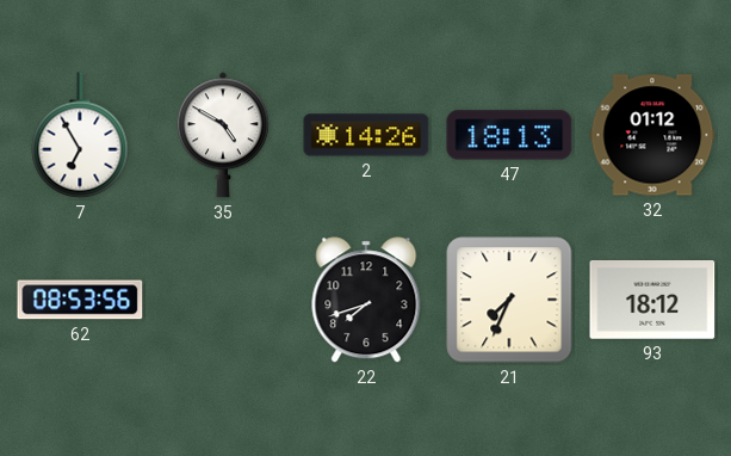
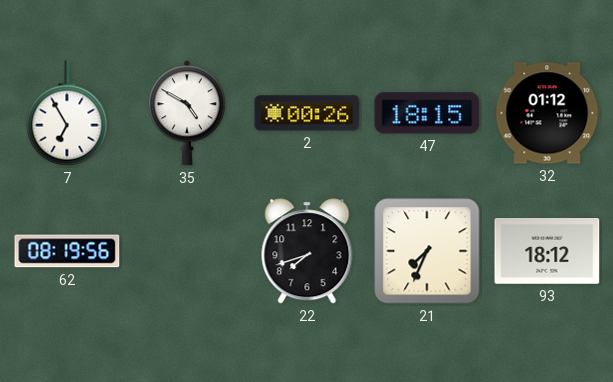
2: 14:26 -> 00:26
47: 18:13 -> 18:15
62: 08:53 -> 08:19
